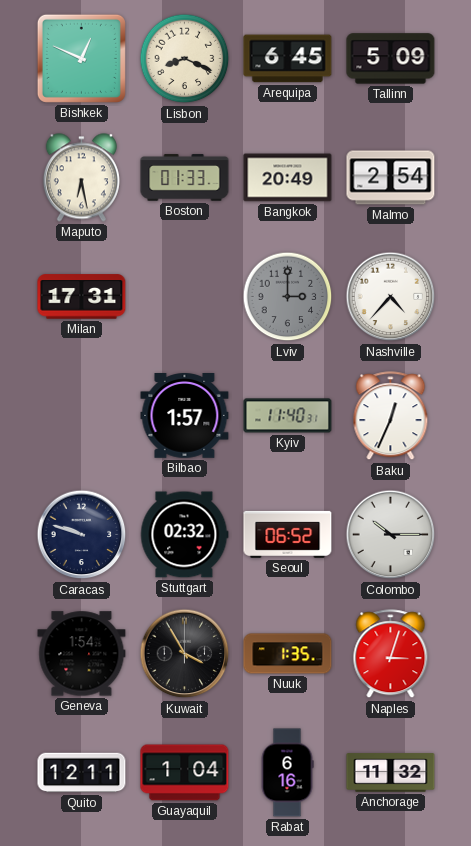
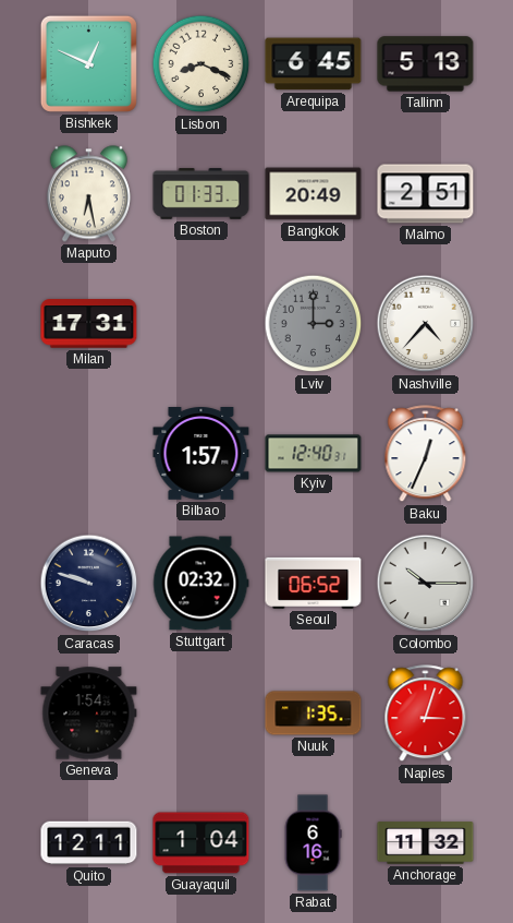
Tallinn: 5:09 -> 5:13
Malmo: 2:54 -> 2:51
Kyiv: 11:40 -> 12:40
Kuwait: 3:55 -> none
